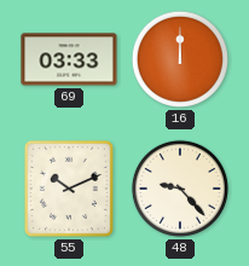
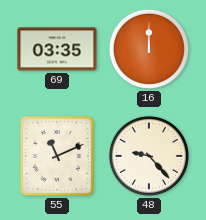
69: 03:33 -> 03:35
55: 10:11 -> 11:11
